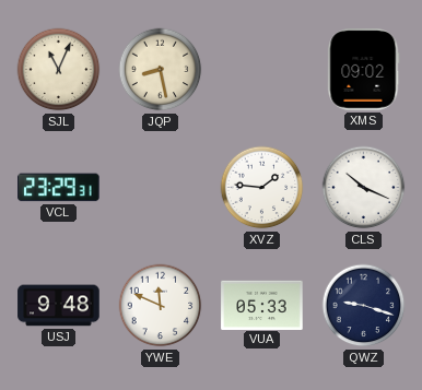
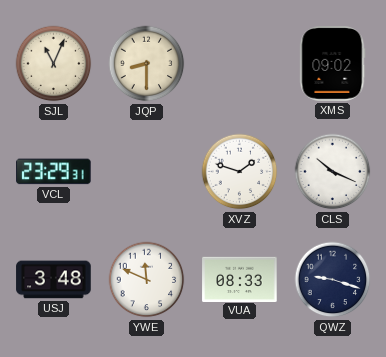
JQP: 8:28 -> 8:30
XVZ: 1:46 -> 1:48
USJ: 9:48 -> 3:48
VUA: 05:33 -> 08:33
